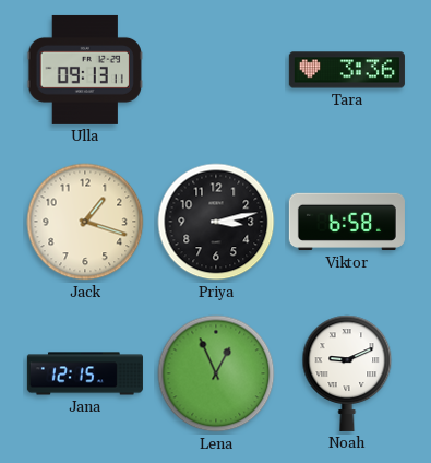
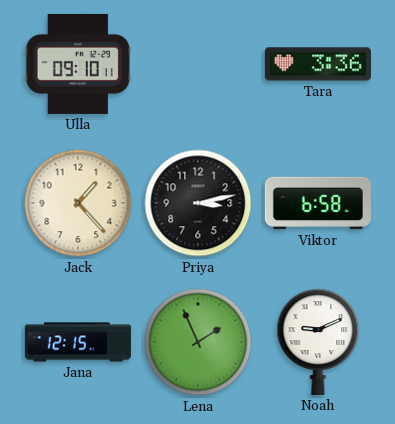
Ulla: 09:13 -> 09:10
Jack: 1:18 -> 1:23
Lena: 12:56 -> 1:56
